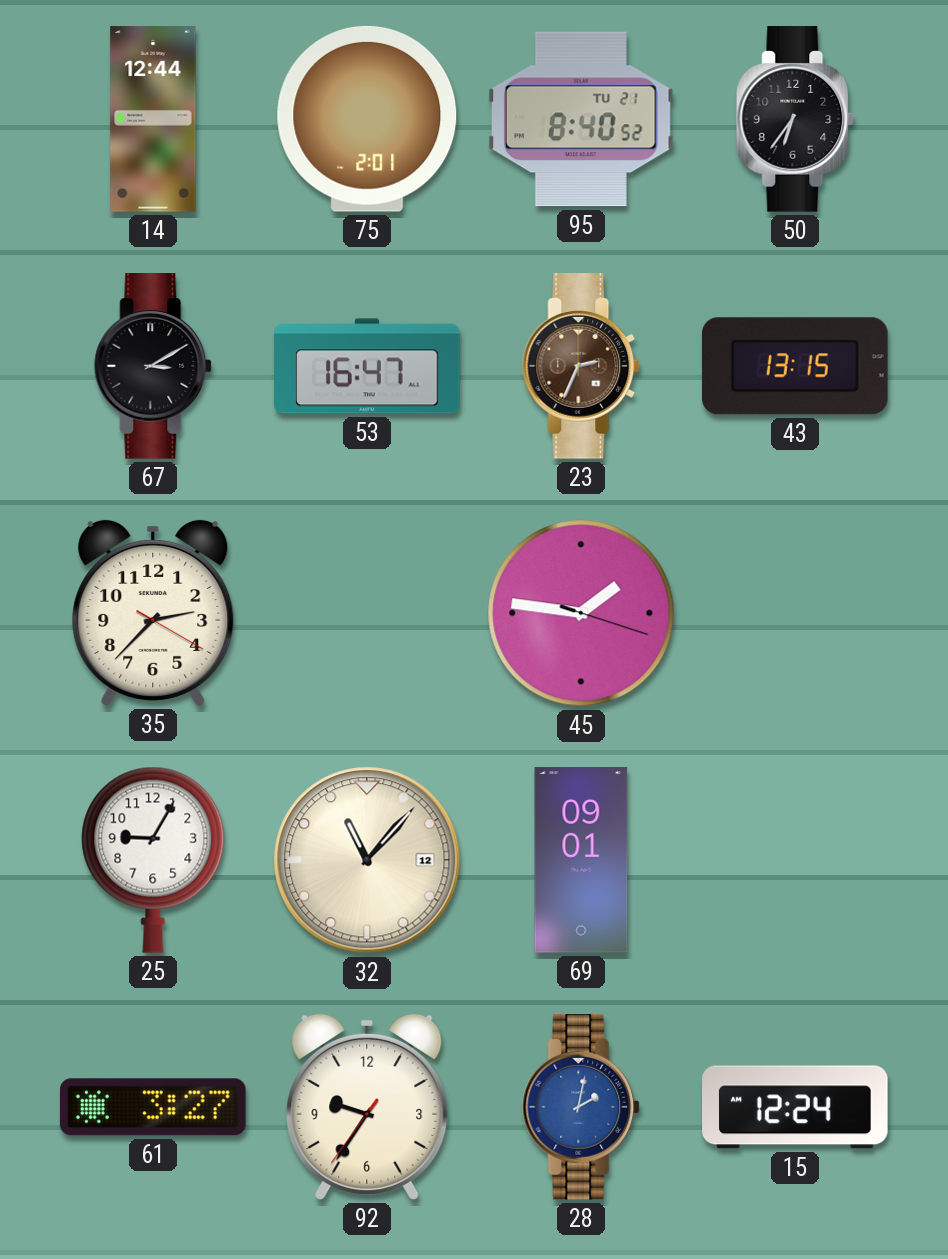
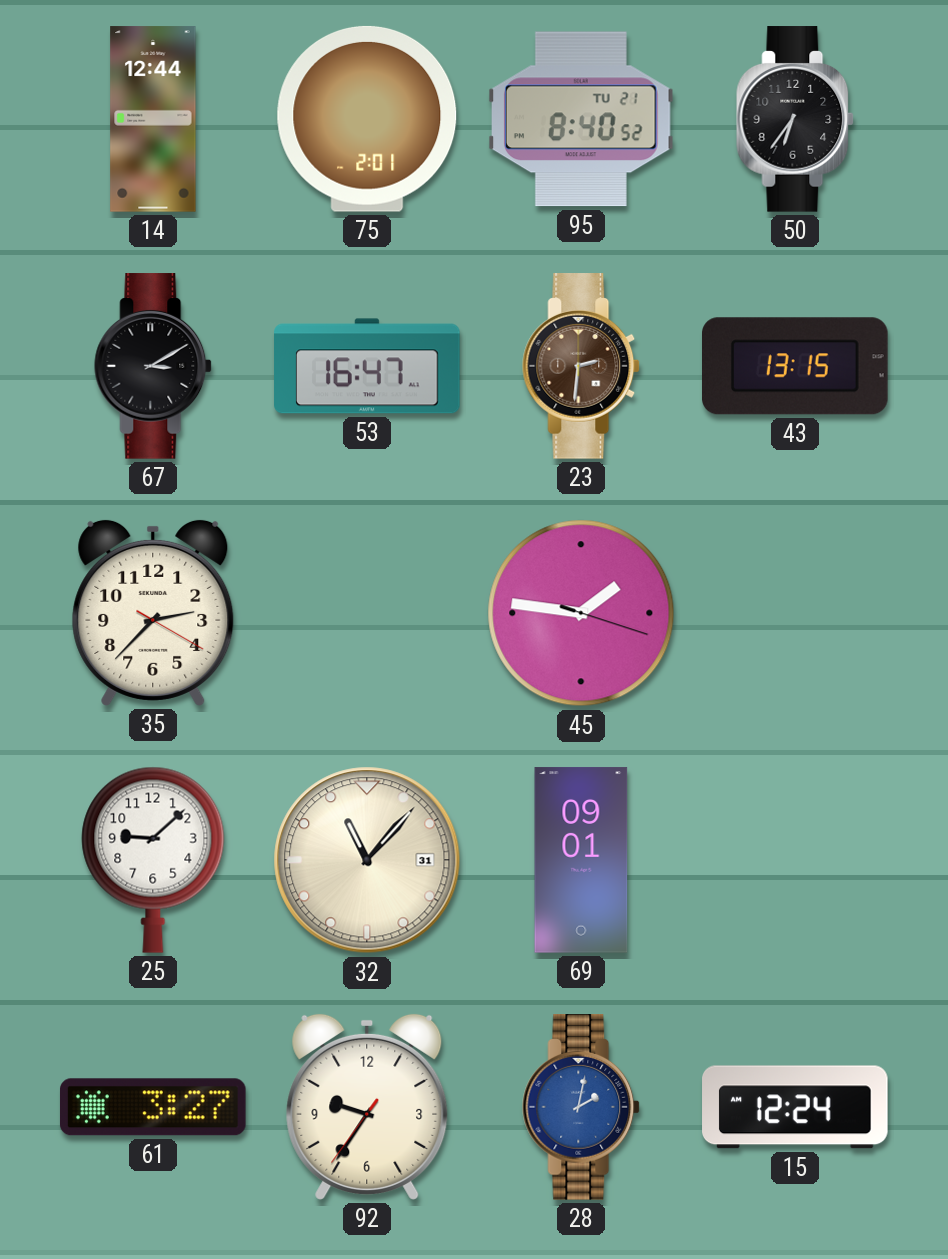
23: 2:34 -> 2:31
25: 9:05 -> 9:08
32 date: 12 -> 31
